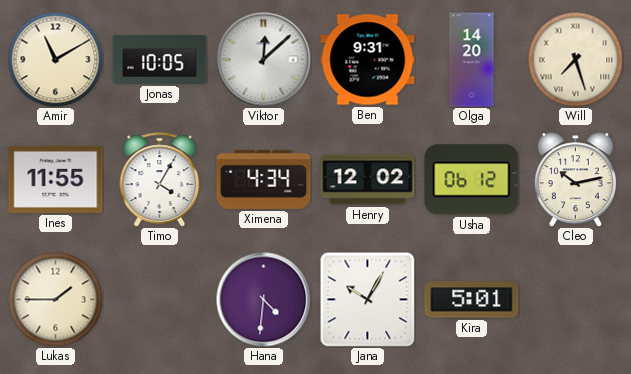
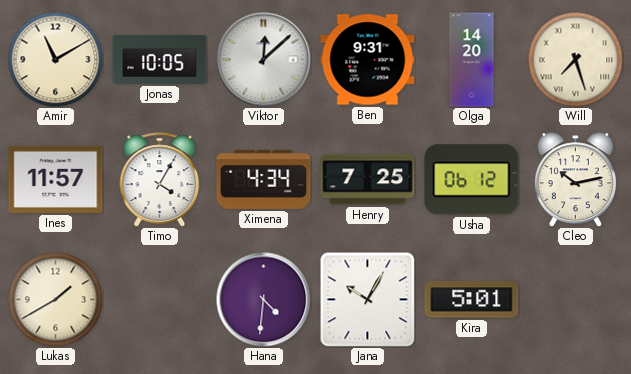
Ines: 11:55 -> 11:57
Henry: 12:02 -> 7:25
Lukas: 1:45 -> 1:40
